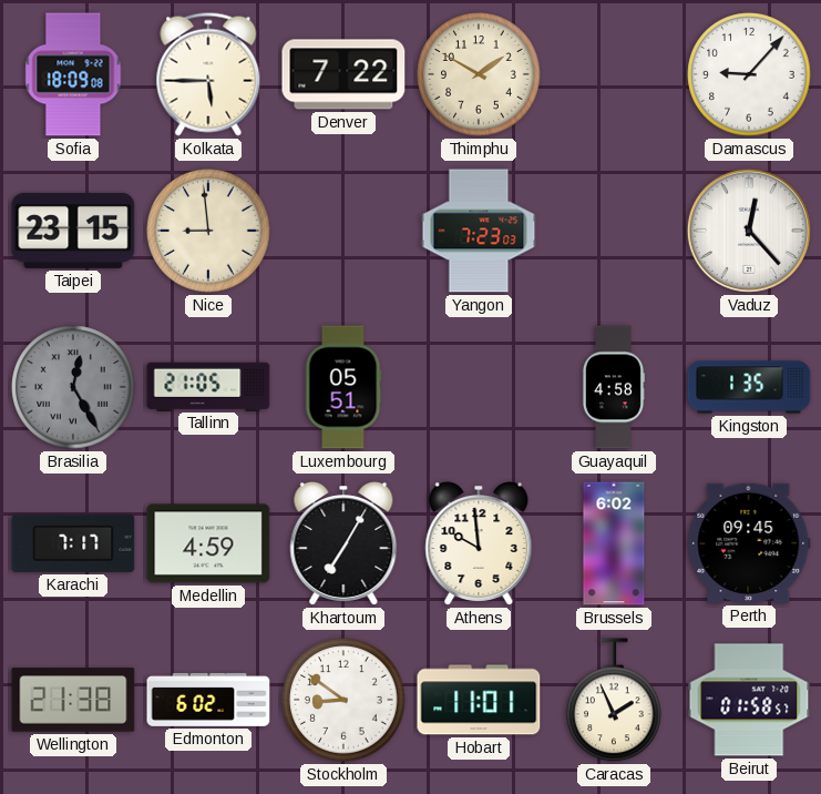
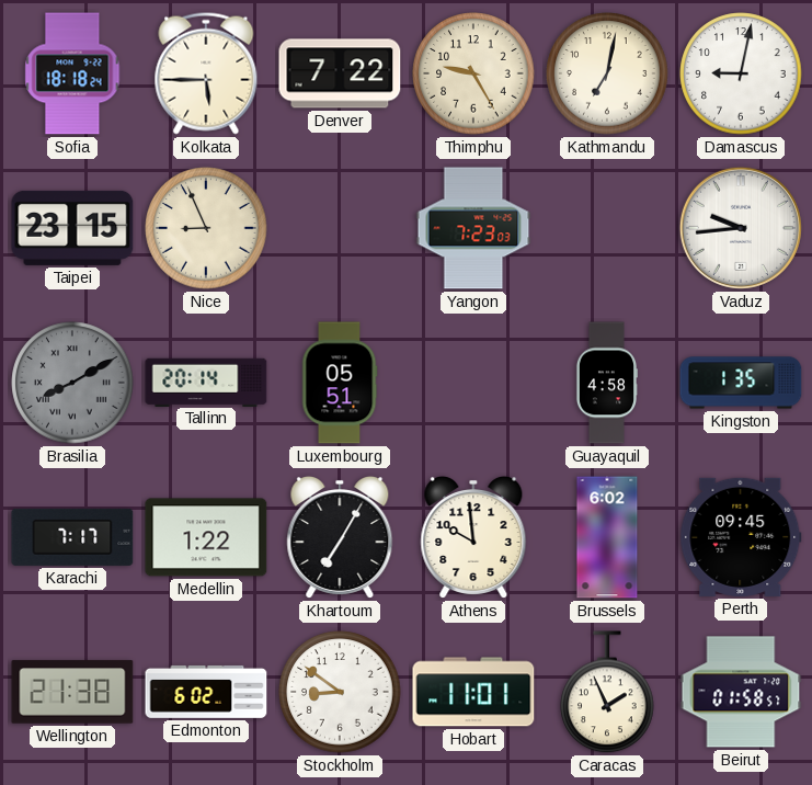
Sofia: 18:09 -> 18:18
Thimphu: 1:50 -> 9:25
Kathmandu: none -> 7:02
Damascus: 9:07 -> 9:02
Nice: 8:59 -> 8:56
Vaduz: 12:23 -> 9:44
Brasilia: 12:25 -> 8:10
Tallinn: 21:05 -> 20:14
Medellin: 4:59 -> 1:22
